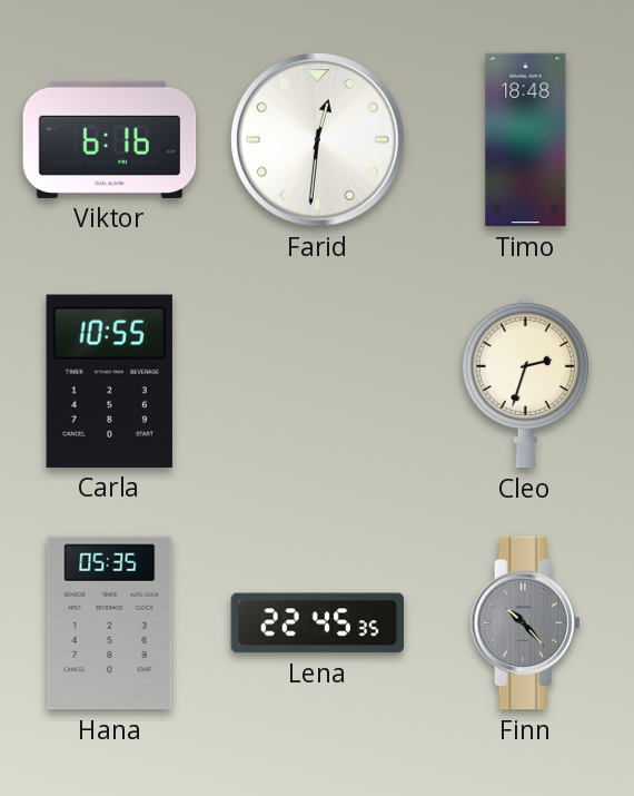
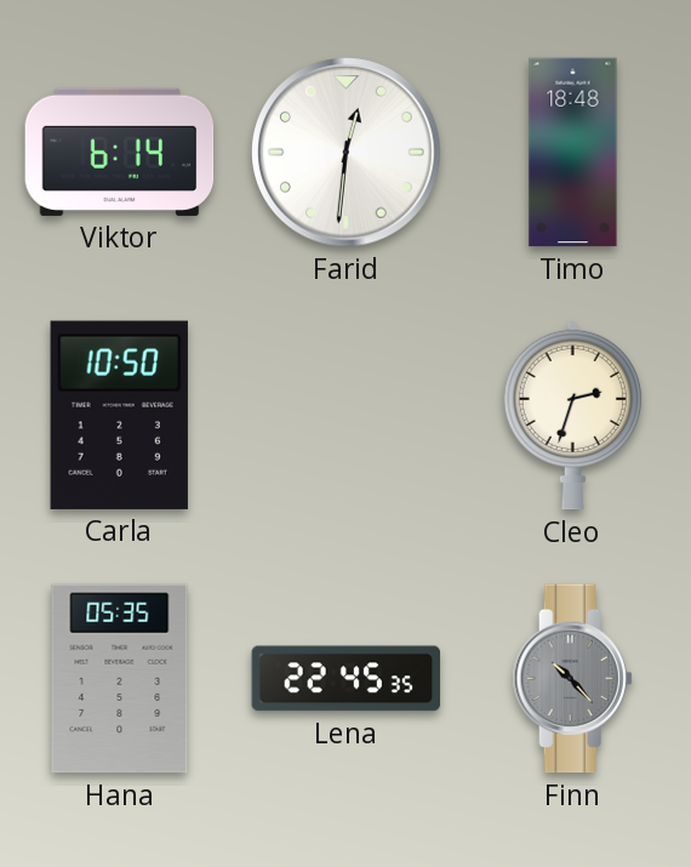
Viktor: 6:16 -> 6:14
Carla: 10:55 -> 10:50
